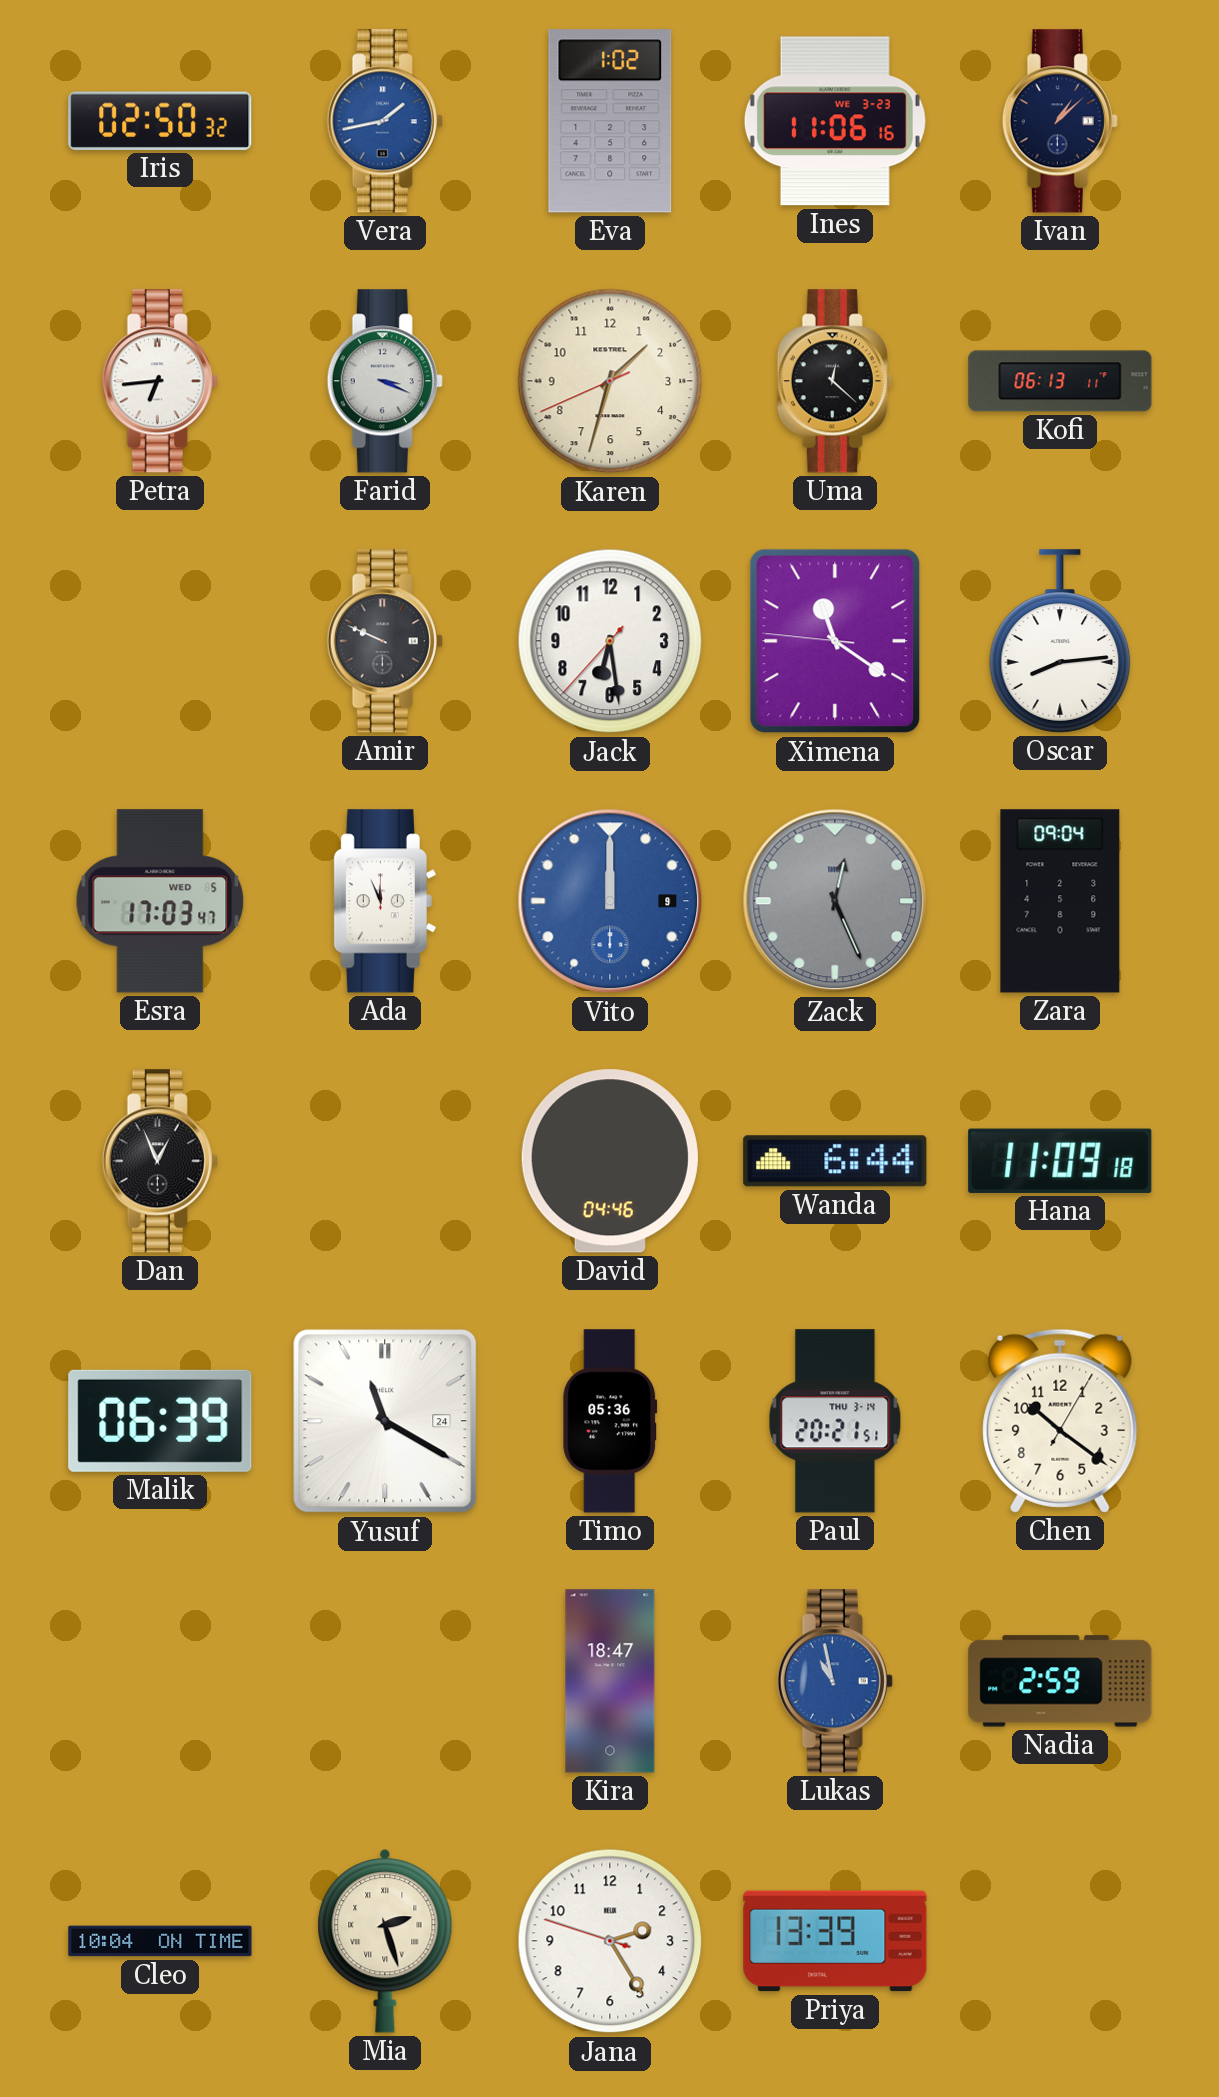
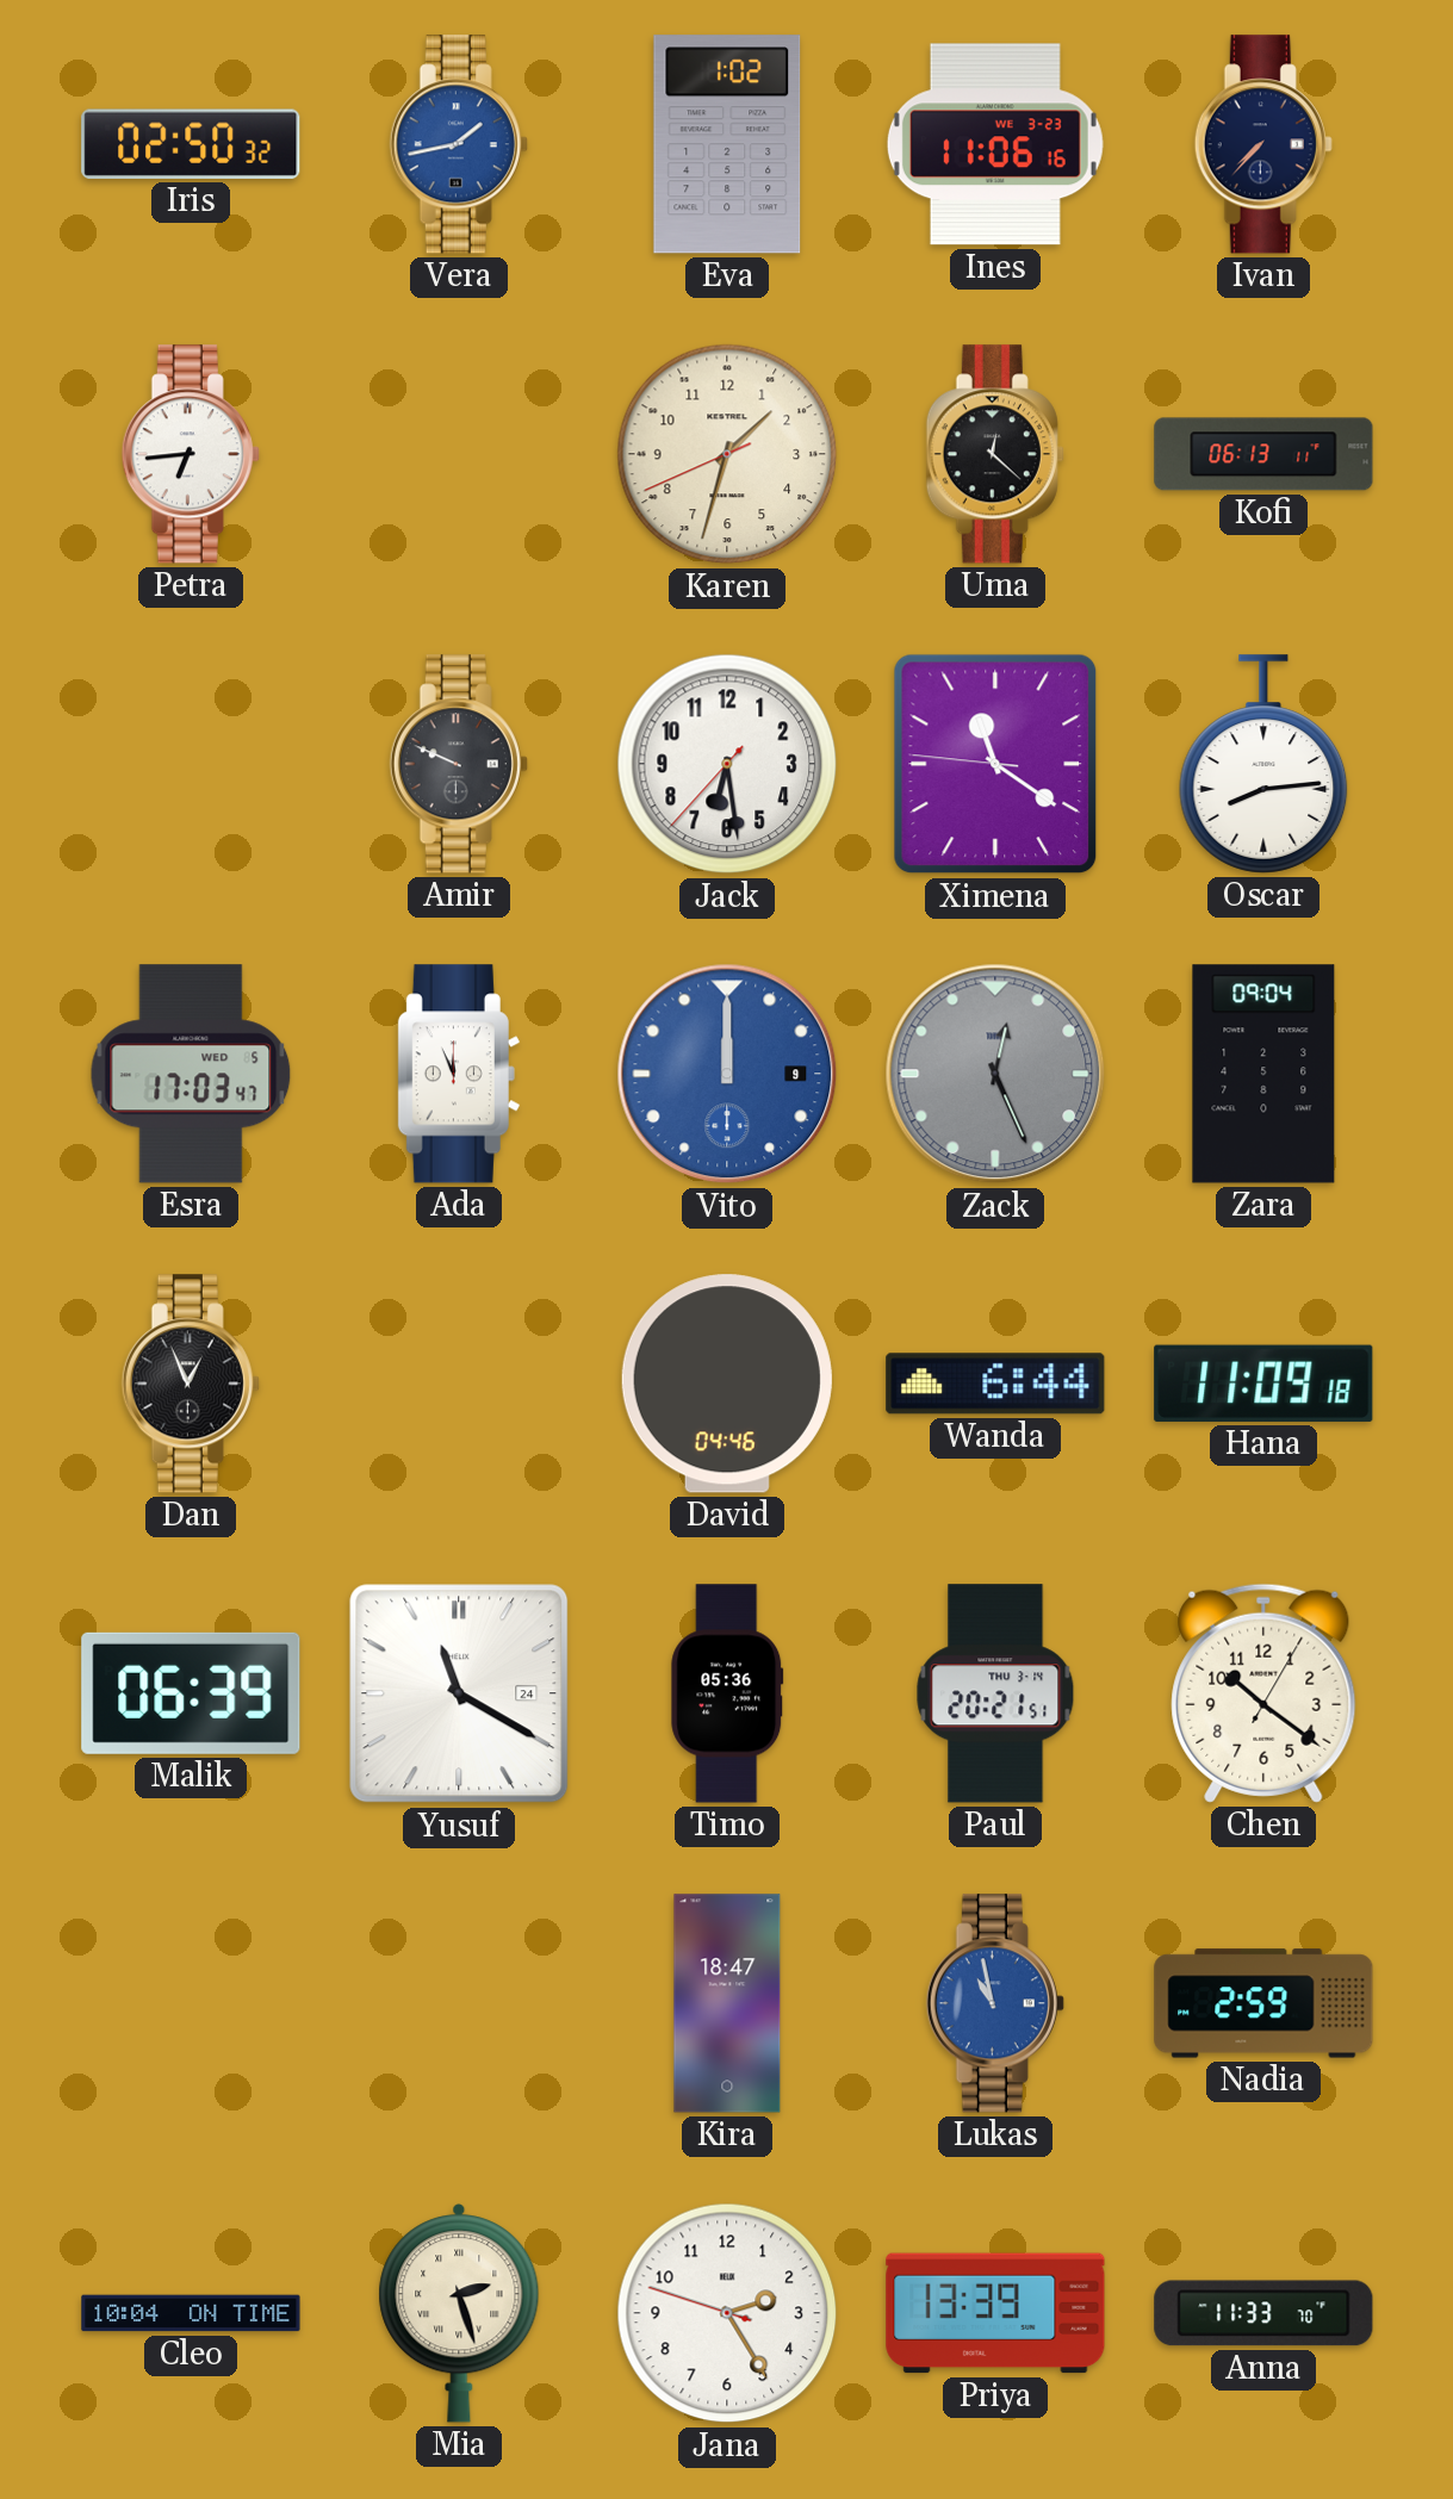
Ivan: 1:08 -> 7:37
Farid: 3:19 -> none
Anna: none -> 11:33
